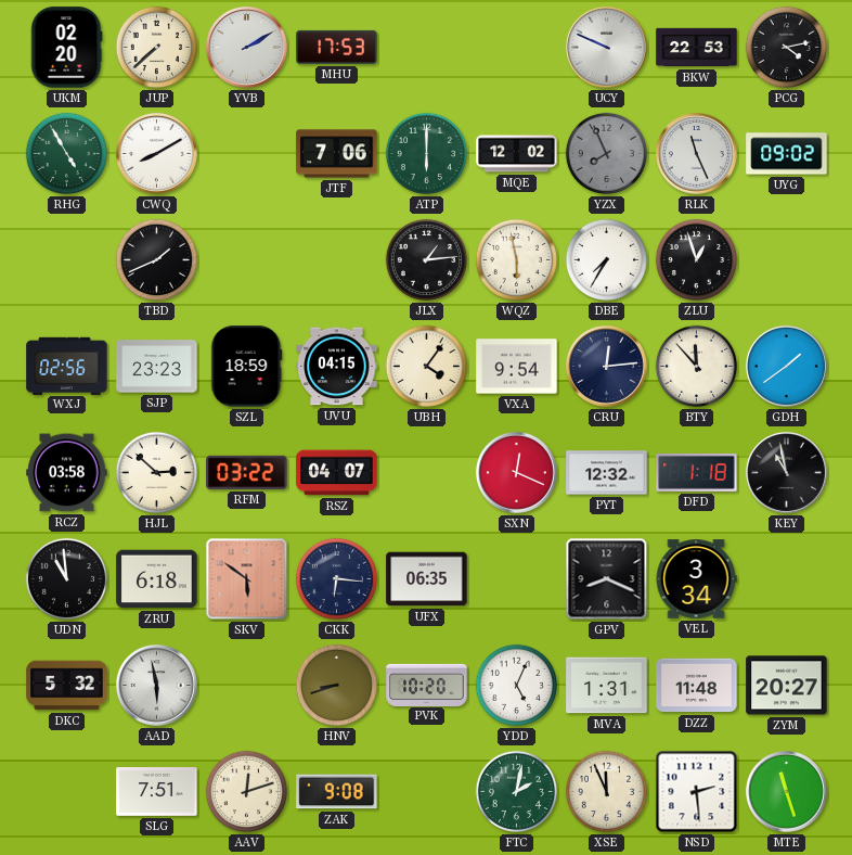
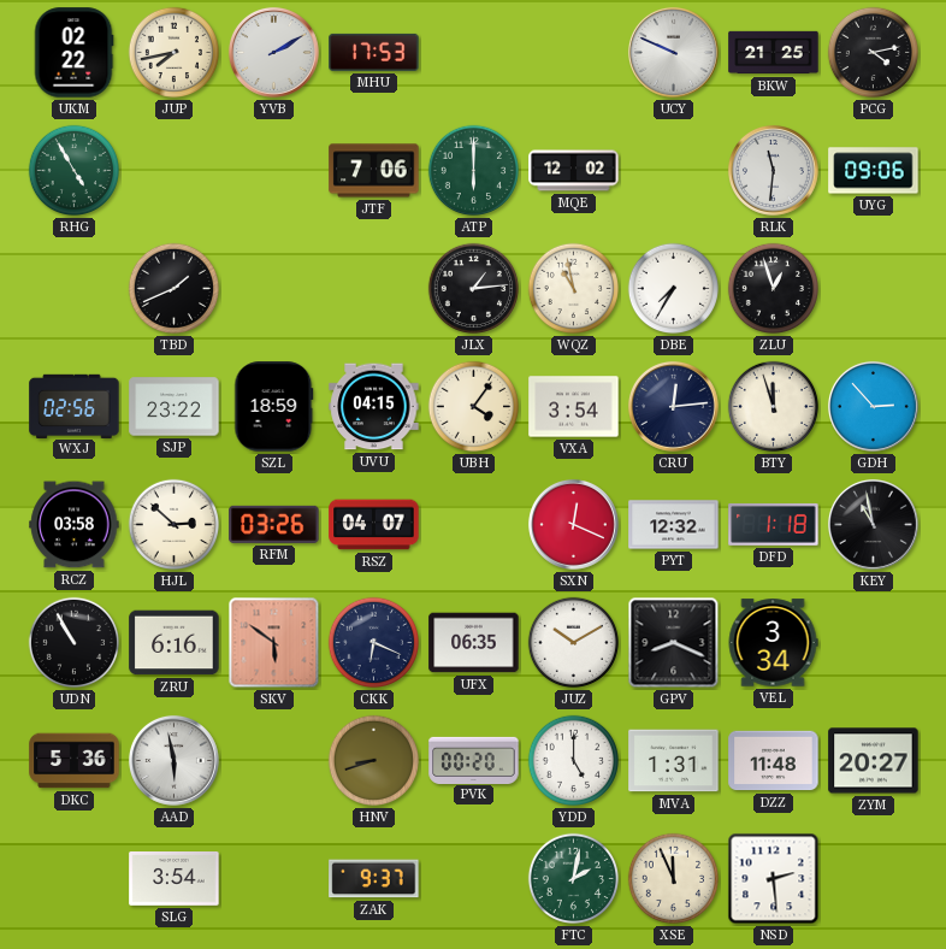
UKM: 02:20 -> 02:22
JUP: 7:38 -> 7:43
BKW: 22:53 -> 21:25
CWQ: 8:10 -> none
YZX: 7:56 -> none
RLK: 11:26 -> 11:31
UYG: 09:02 -> 09:06
WQZ: 5:58 -> 10:58
SJP: 23:23 -> 23:22
VXA: 9:54 -> 3:54
BTY: 11:53 -> 11:57
GDH: 1:39 -> 2:53
RFM: 03:22 -> 03:26
UDN: 10:59 -> 10:55
ZRU: 6:18 -> 6:16
CKK: 6:16 -> 6:19
JUZ: none -> 10:10
DKC: 5:32 -> 5:36
PVK: 10:20 -> 00:20
YDD: 5:04 -> 5:00
SLG: 7:51 -> 3:54
AAV: 12:12 -> none
ZAK: 9:08 -> 9:37
MTE: 11:27 -> none
